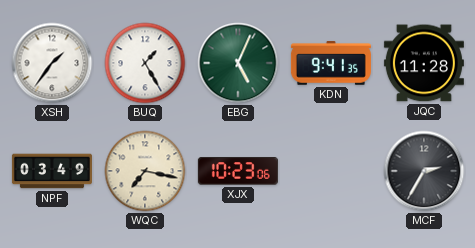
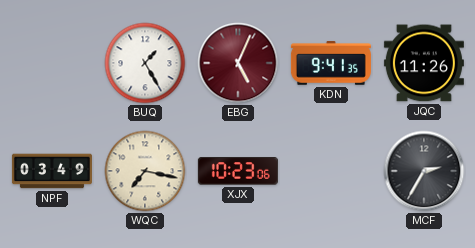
XSH: 1:36 -> none
EBG dial: green -> burgundy
JQC: 11:28 -> 11:26
